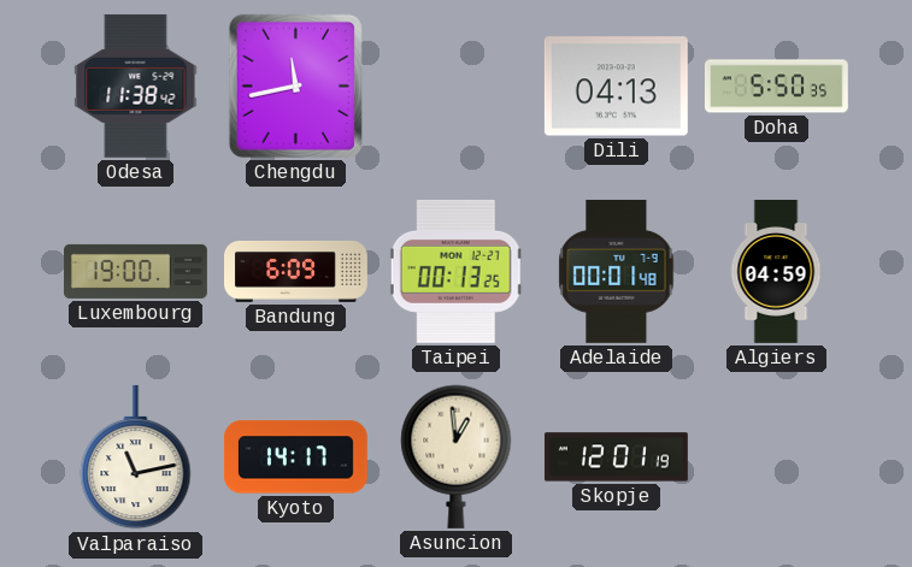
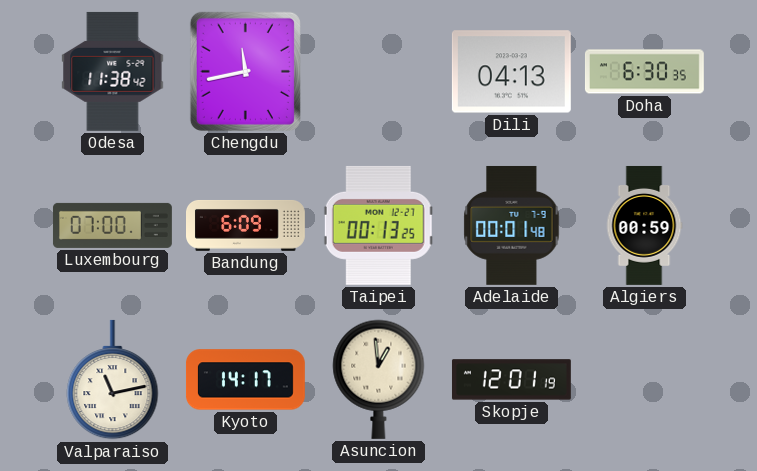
Doha: 5:50 -> 6:30
Luxembourg: 19:00 -> 07:00
Algiers: 04:59 -> 00:59
